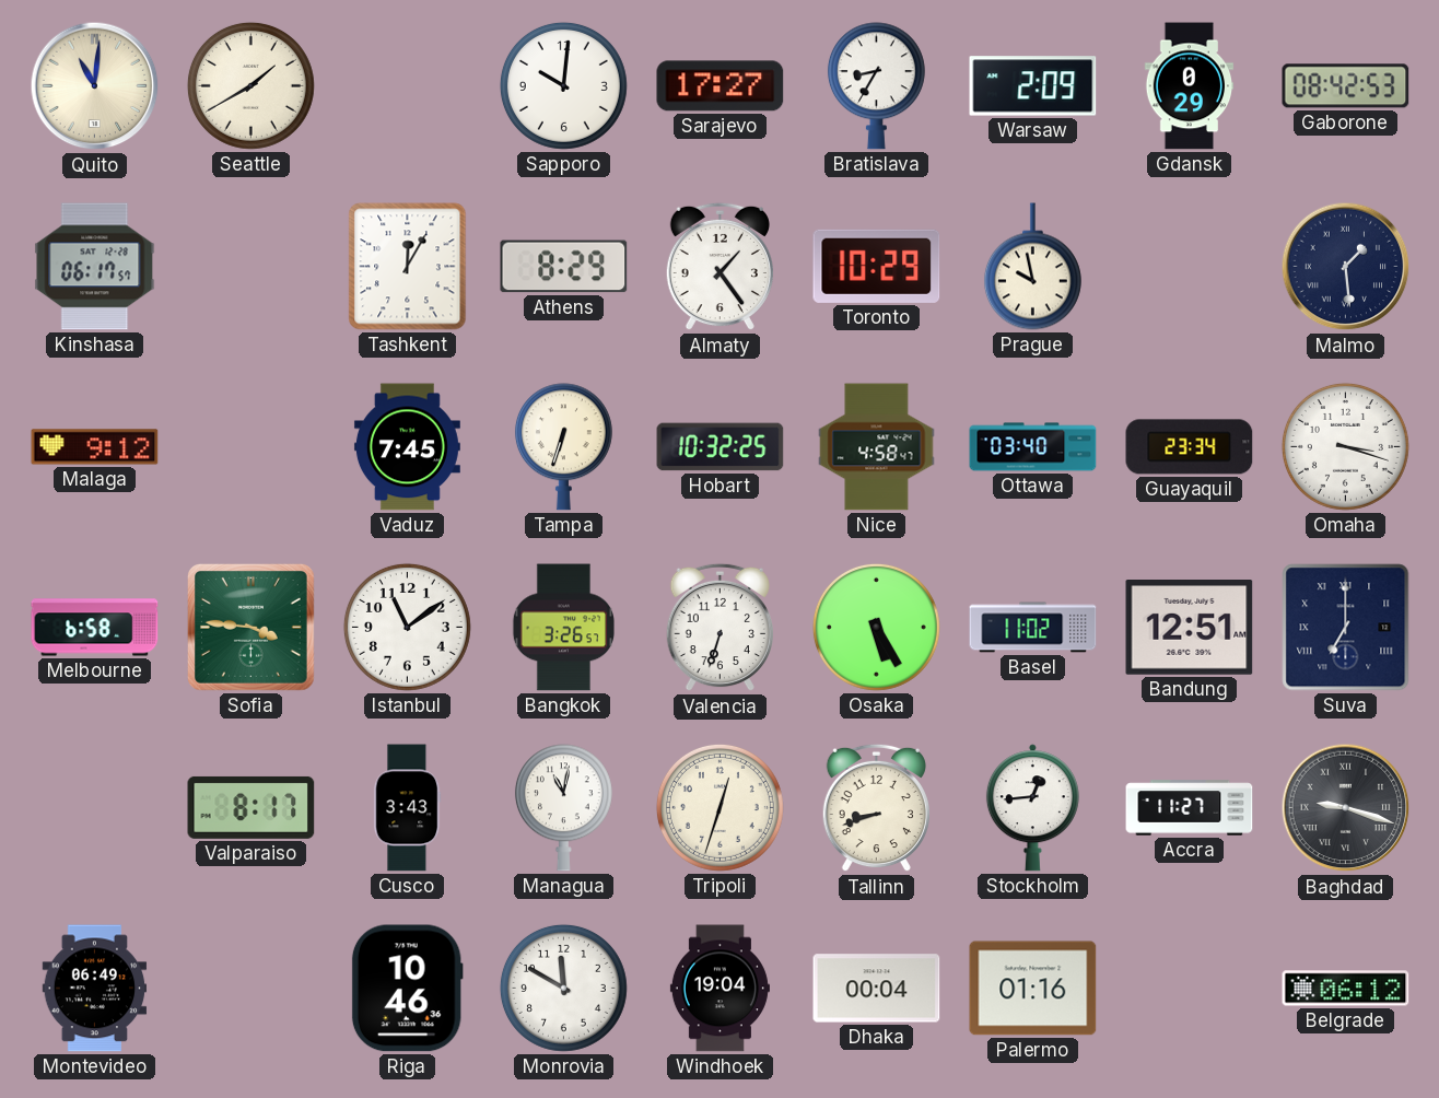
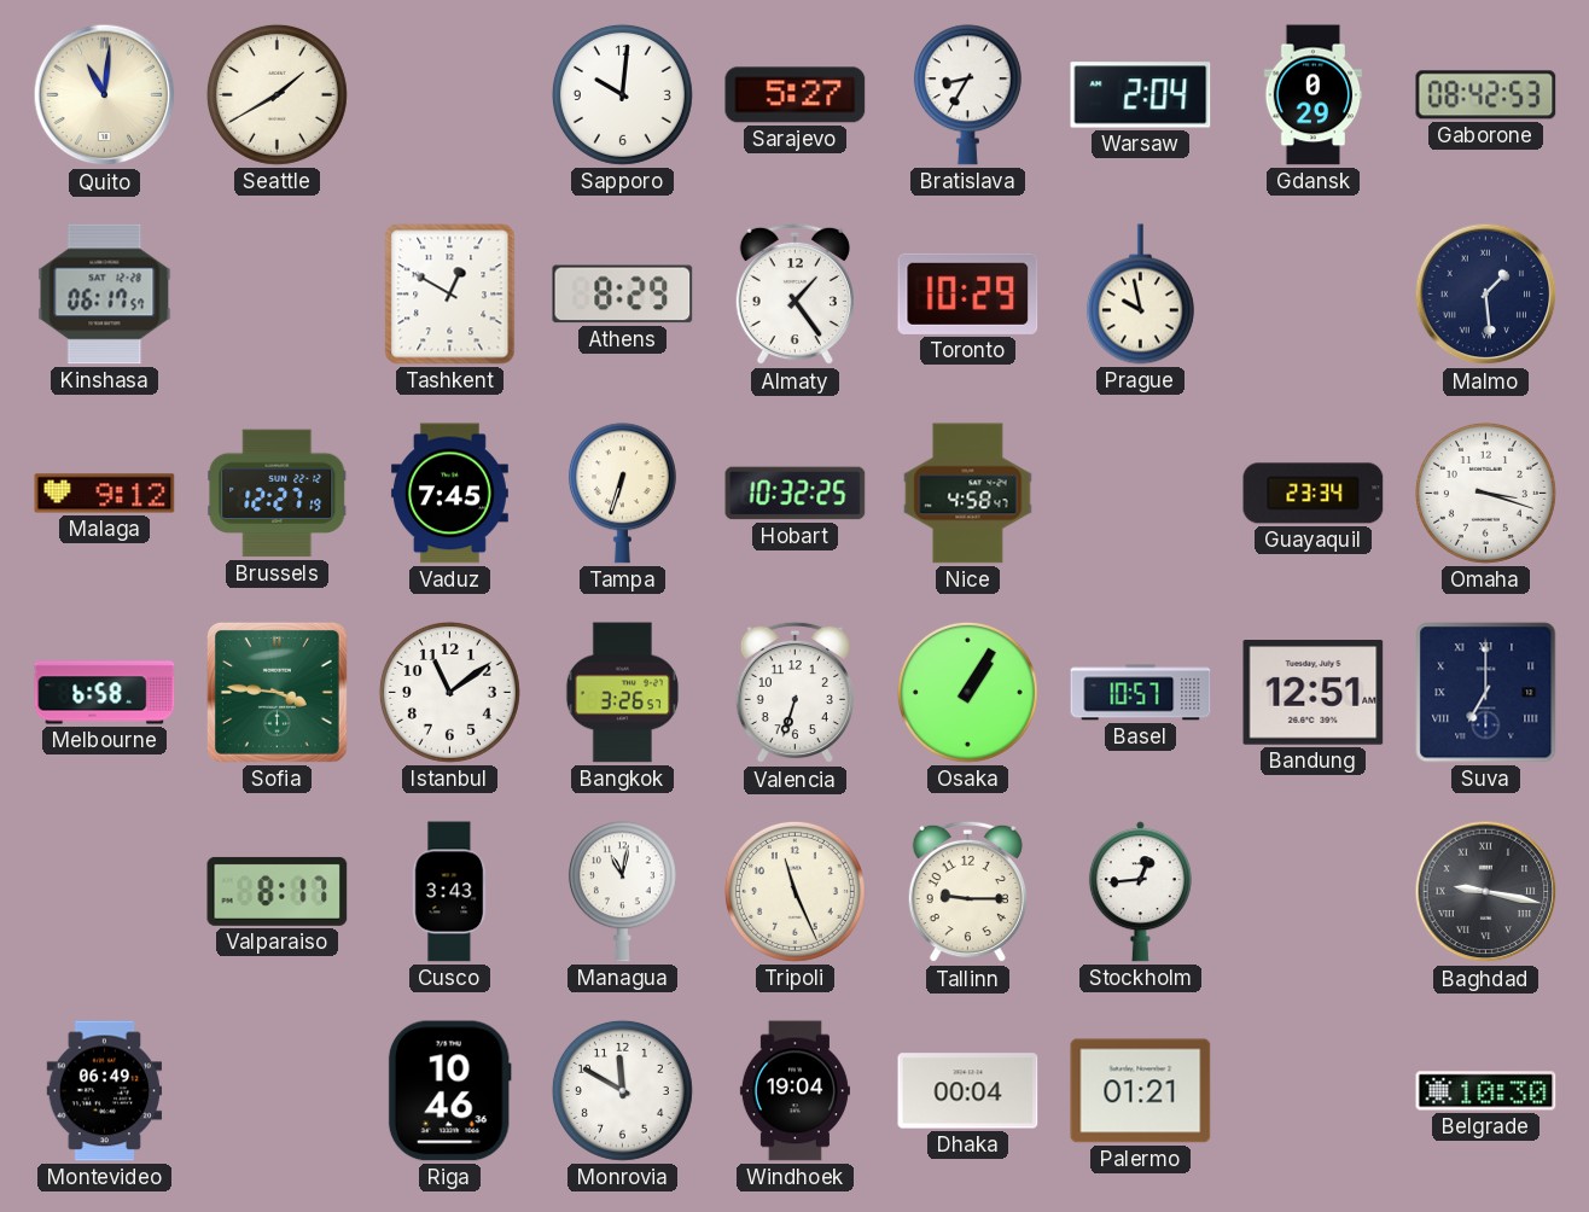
Sarajevo: 17:27 -> 5:27
Warsaw: 2:09 -> 2:04
Tashkent: 12:05 -> 12:50
Brussels: none -> 12:27
Ottawa: 03:40 -> none
Osaka: 5:25 -> 1:05
Basel: 11:02 -> 10:57
Tripoli: 12:33 -> 11:26
Tallinn: 8:42 -> 9:15
Accra: 11:27 -> none
Baghdad: 9:18 -> 9:17
Palermo: 01:16 -> 01:21
Belgrade: 06:12 -> 10:30
